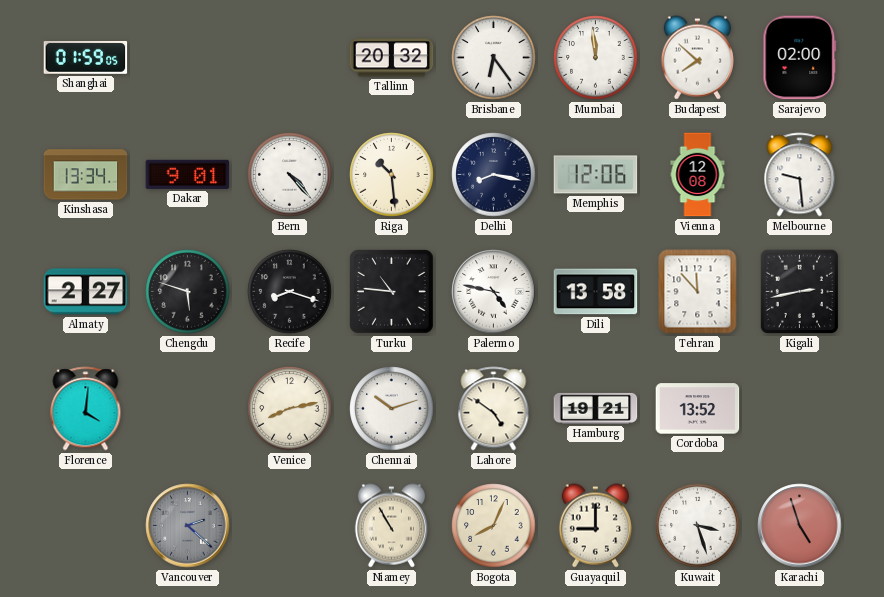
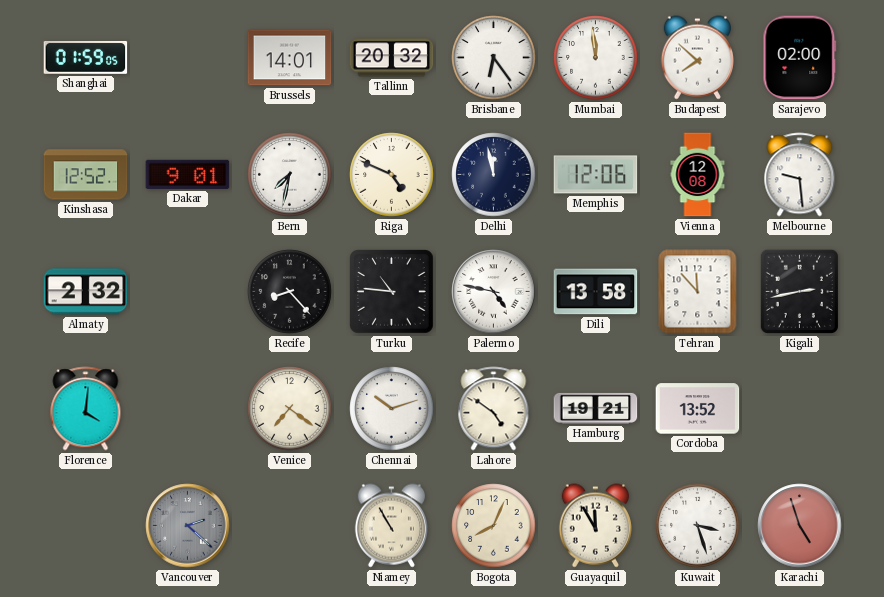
Brussels: none -> 14:01
Kinshasa: 13:34 -> 12:52
Bern: 4:23 -> 7:32
Riga: 10:29 -> 4:49
Delhi: 8:17 -> 11:58
Almaty: 2:27 -> 2:32
Chengdu: 5:48 -> none
Recife: 8:18 -> 8:23
Venice: 8:13 -> 7:21
Guayaquil: 9:00 -> 11:55
